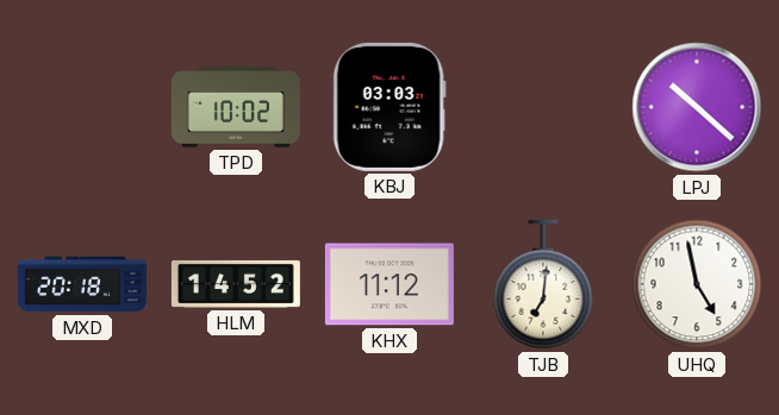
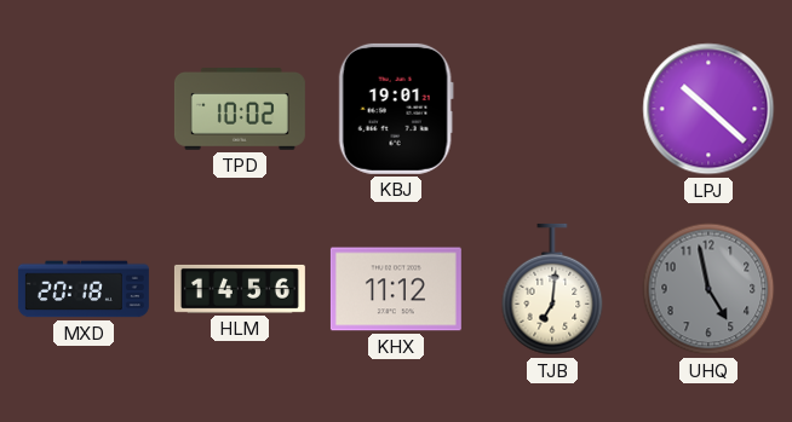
KBJ: 03:03 -> 19:01
HLM: 14:52 -> 14:56
UHQ dial: white -> grey
